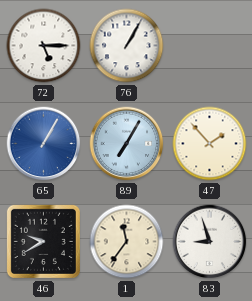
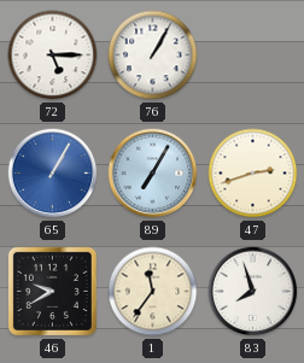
47: 1:53 -> 2:42
83: 8:57 -> 7:57
